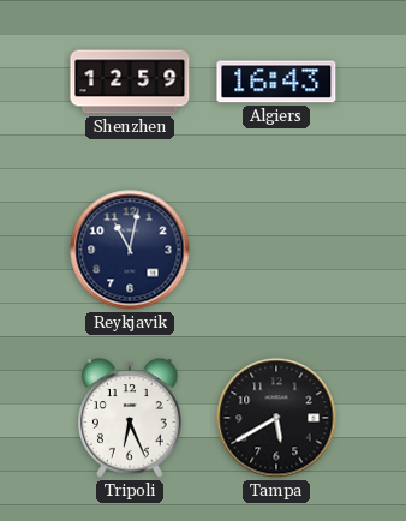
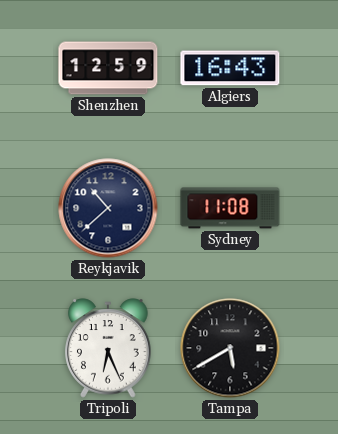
Reykjavik: 11:02 -> 10:38
Sydney: none -> 11:08
